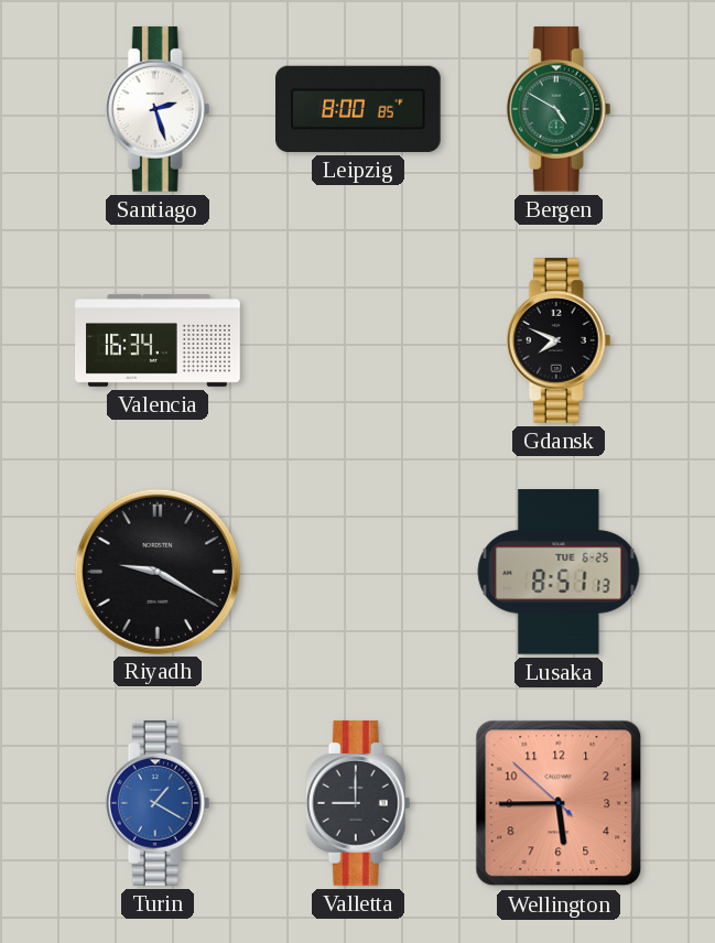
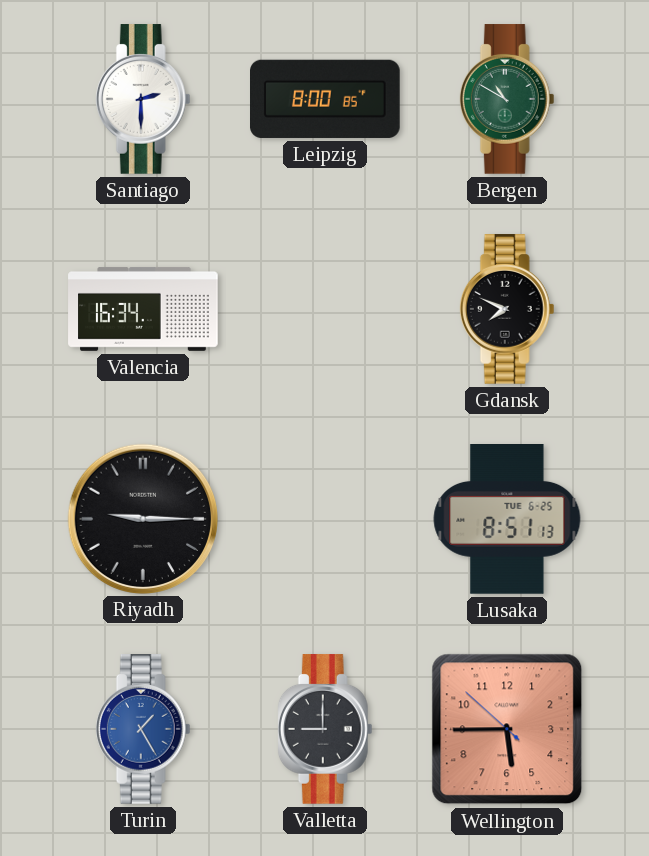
Santiago: 2:27 -> 2:30
Bergen: 4:50 -> 10:50
Riyadh: 9:20 -> 9:15
Turin: 1:20 -> 1:25
